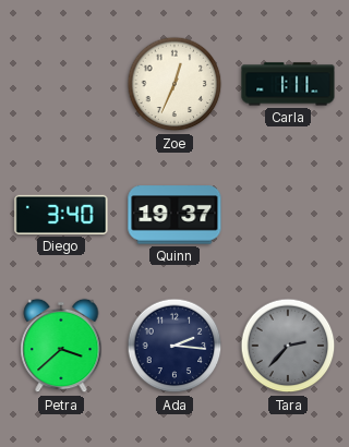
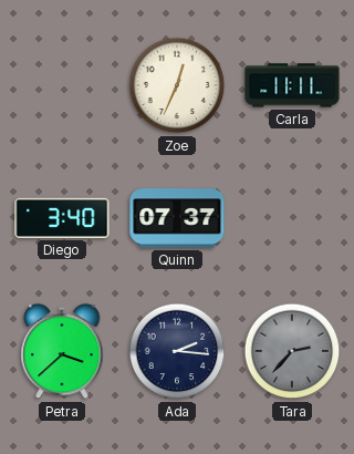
Carla: 1:11 -> 11:11
Quinn: 19:37 -> 07:37
